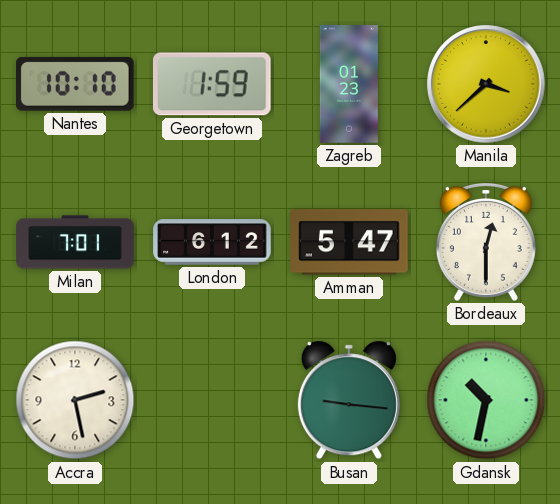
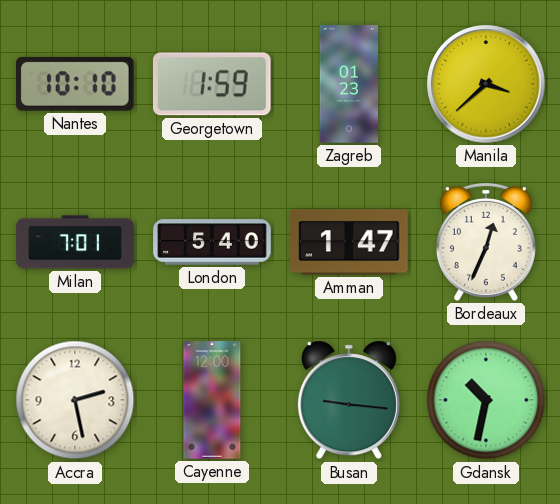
London: 6:12 -> 5:40
Amman: 5:47 -> 1:47
Bordeaux: 12:30 -> 12:34
Cayenne: none -> 12:00
